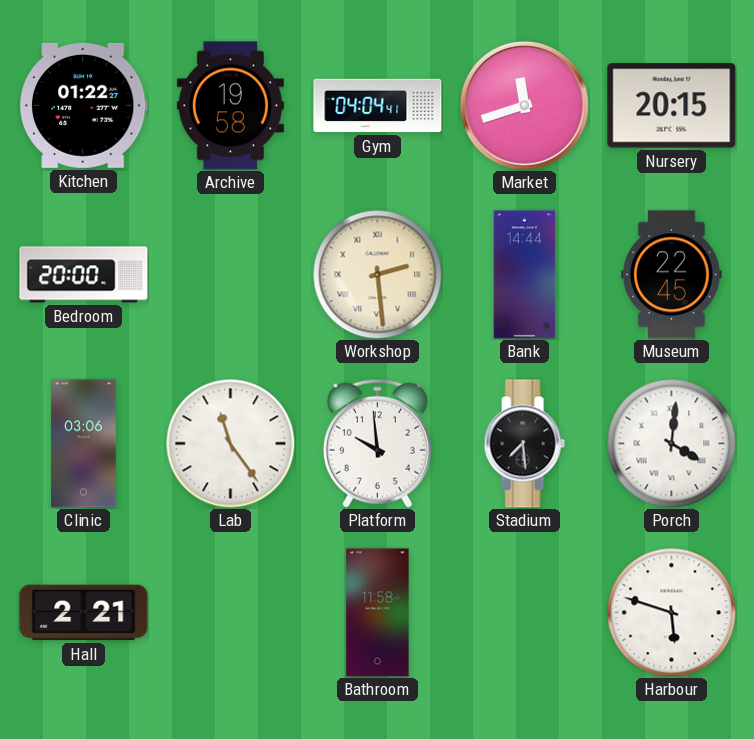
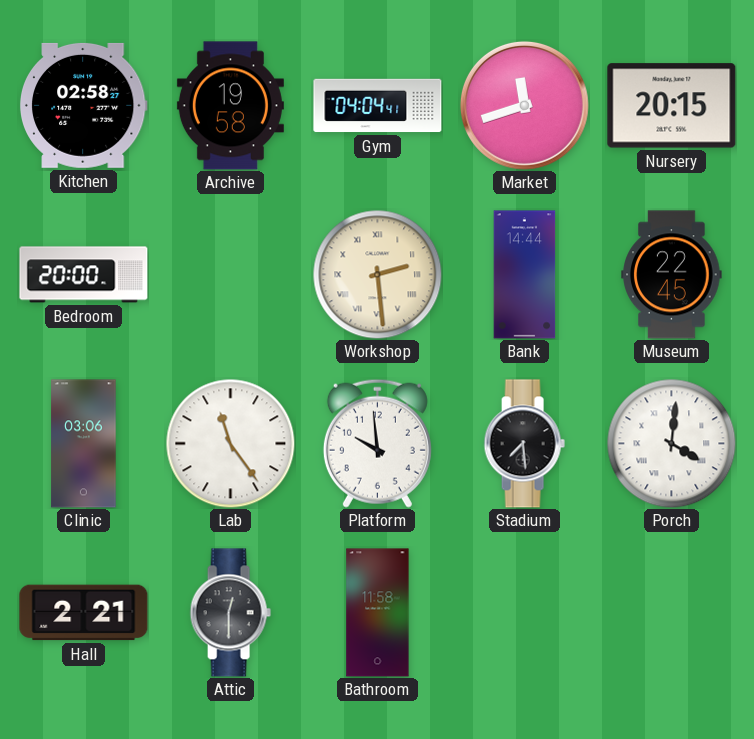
Kitchen: 01:22 -> 02:58
Attic: none -> 12:30
Harbour: 5:48 -> none
